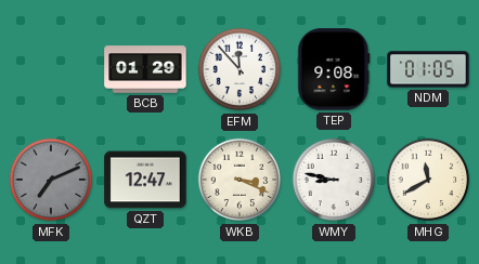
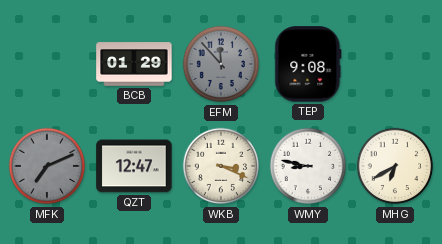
EFM dial: white -> grey
NDM: 01:05 -> none
MHG: 11:40 -> 6:40
